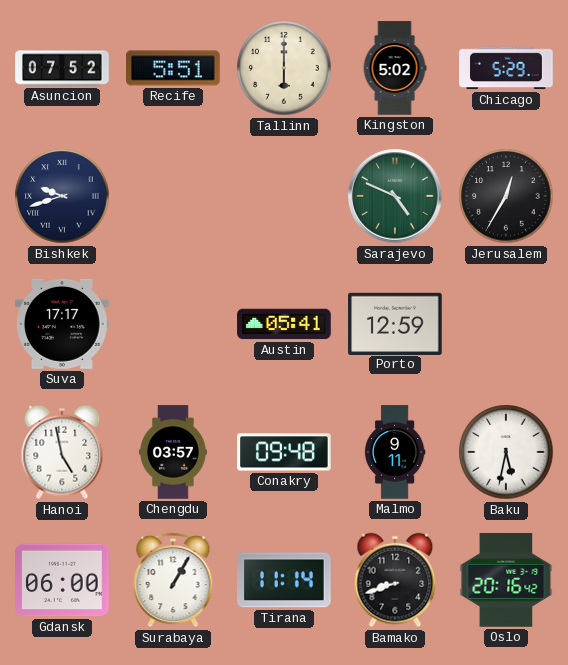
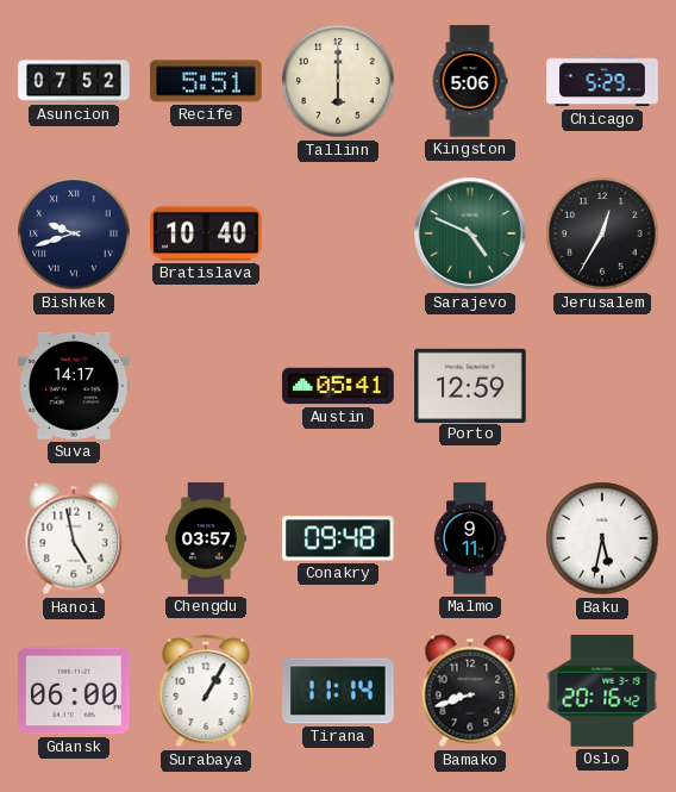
Kingston: 5:02 -> 5:06
Bratislava: none -> 10:40
Suva: 17:17 -> 14:17
